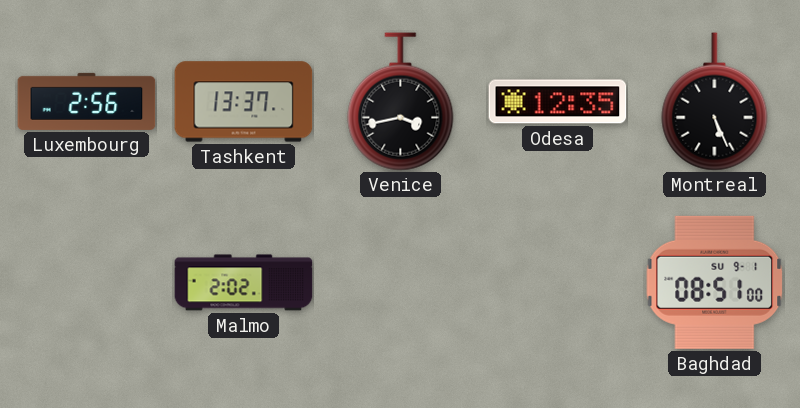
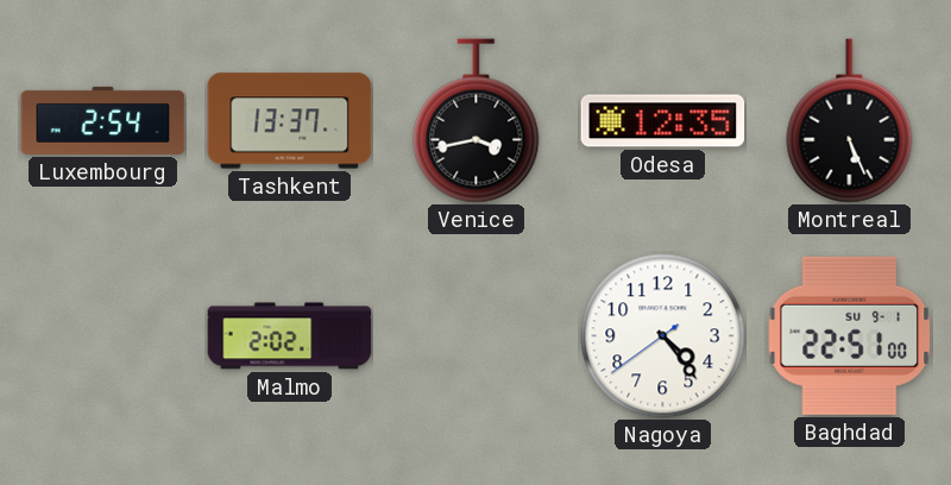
Luxembourg: 2:56 -> 2:54
Nagoya: none -> 4:23
Baghdad: 08:51 -> 22:51
